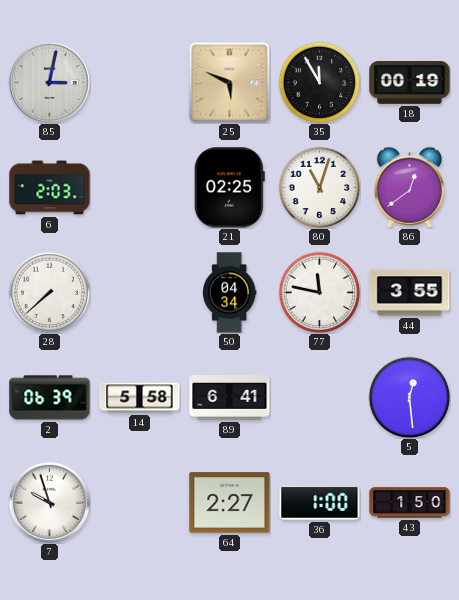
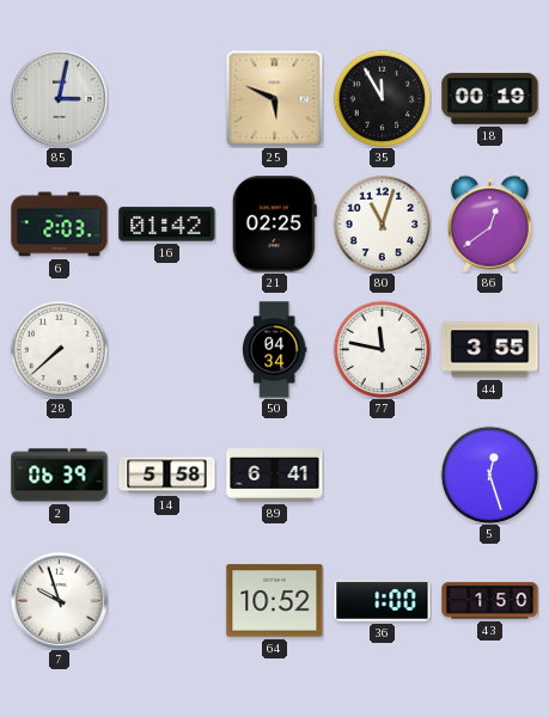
16: none -> 01:42
5: 12:29 -> 12:27
64: 2:27 -> 10:52
